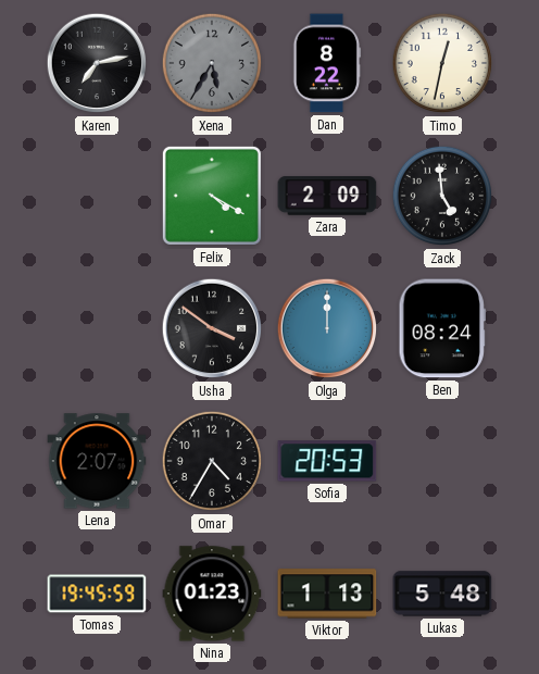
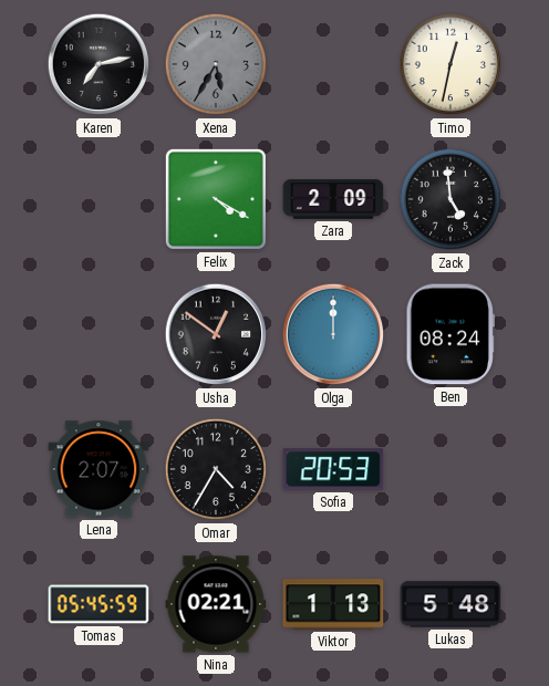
Dan: 8:22 -> none
Usha: 3:51 -> 12:51
Tomas: 19:45 -> 05:45
Nina: 01:23 -> 02:21
